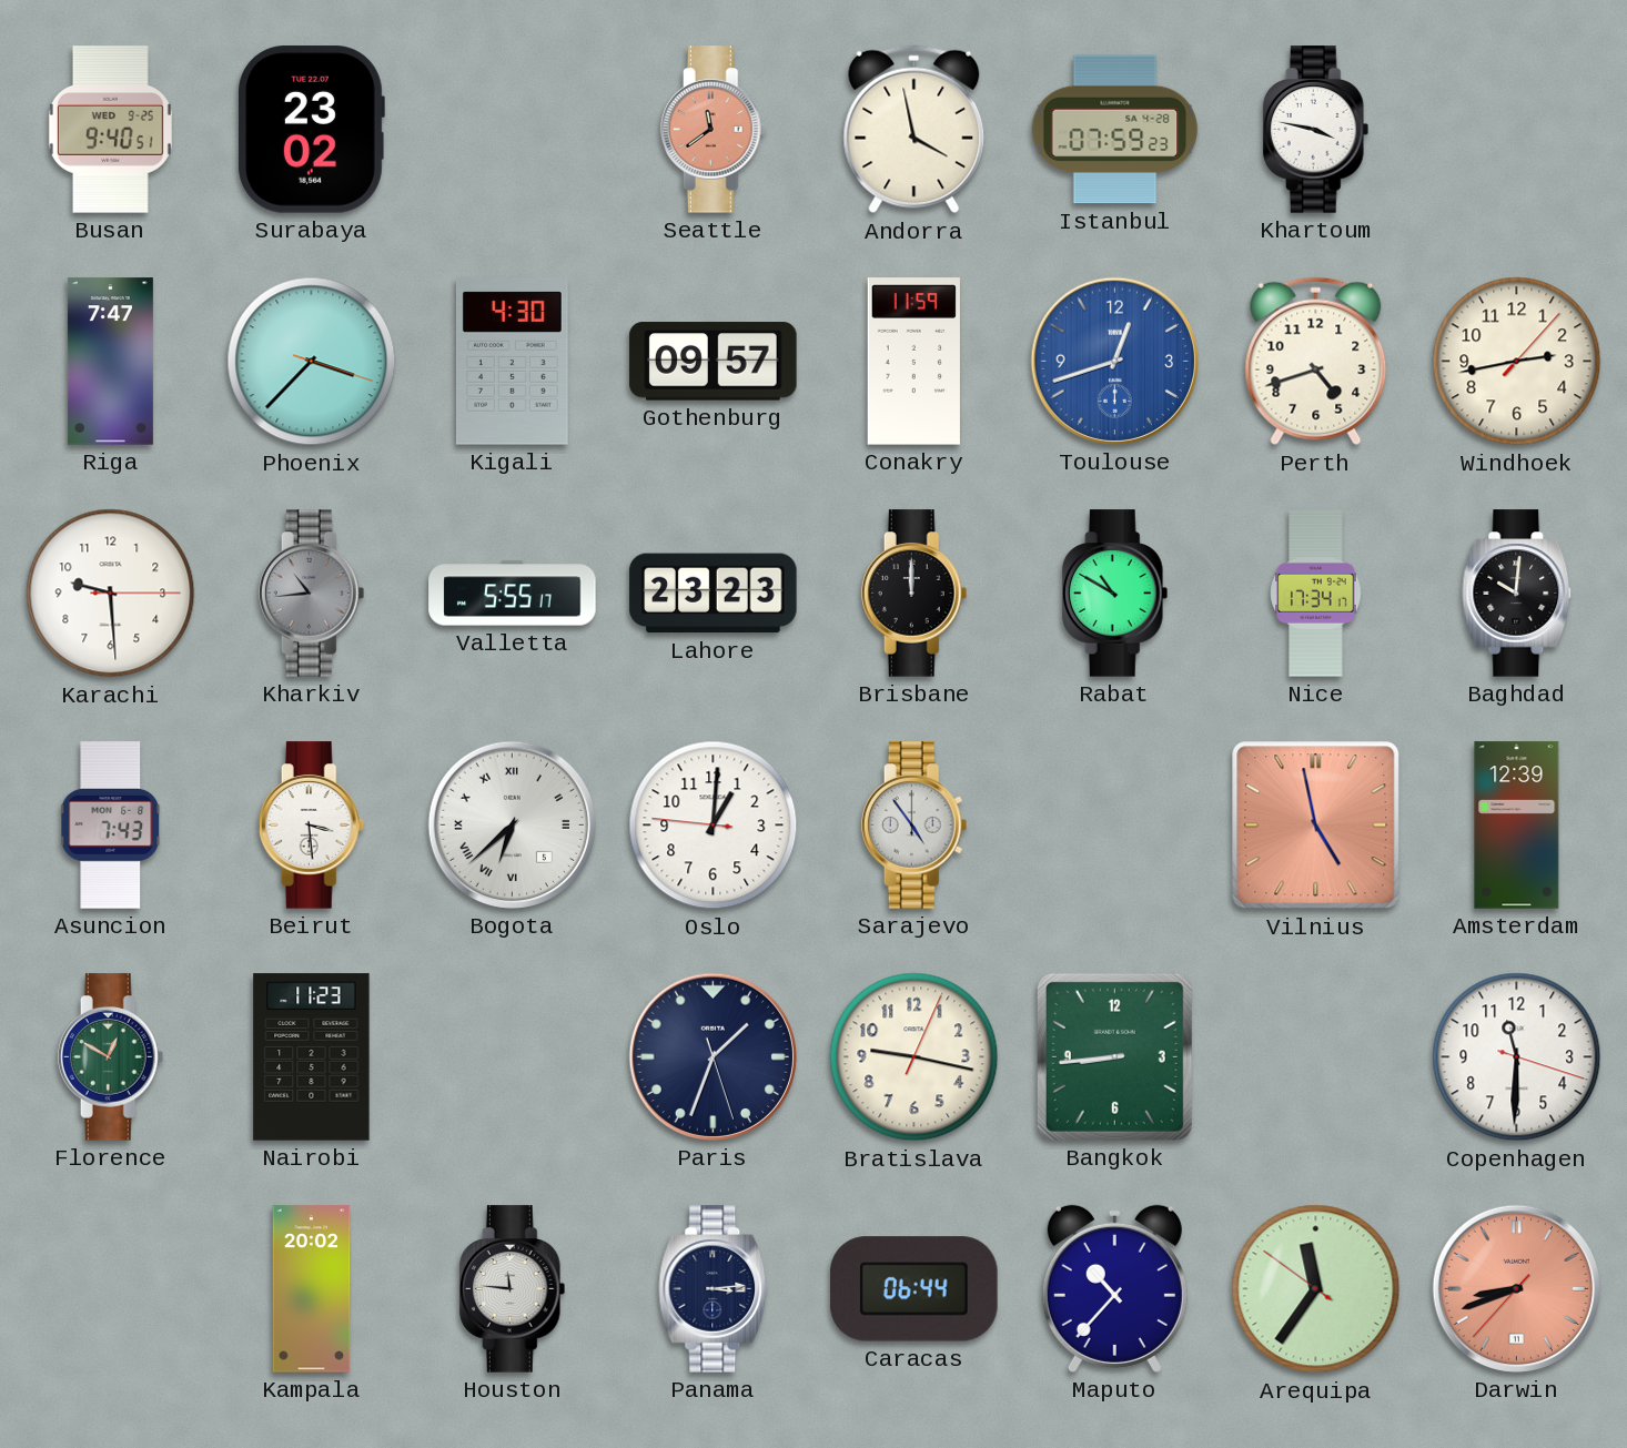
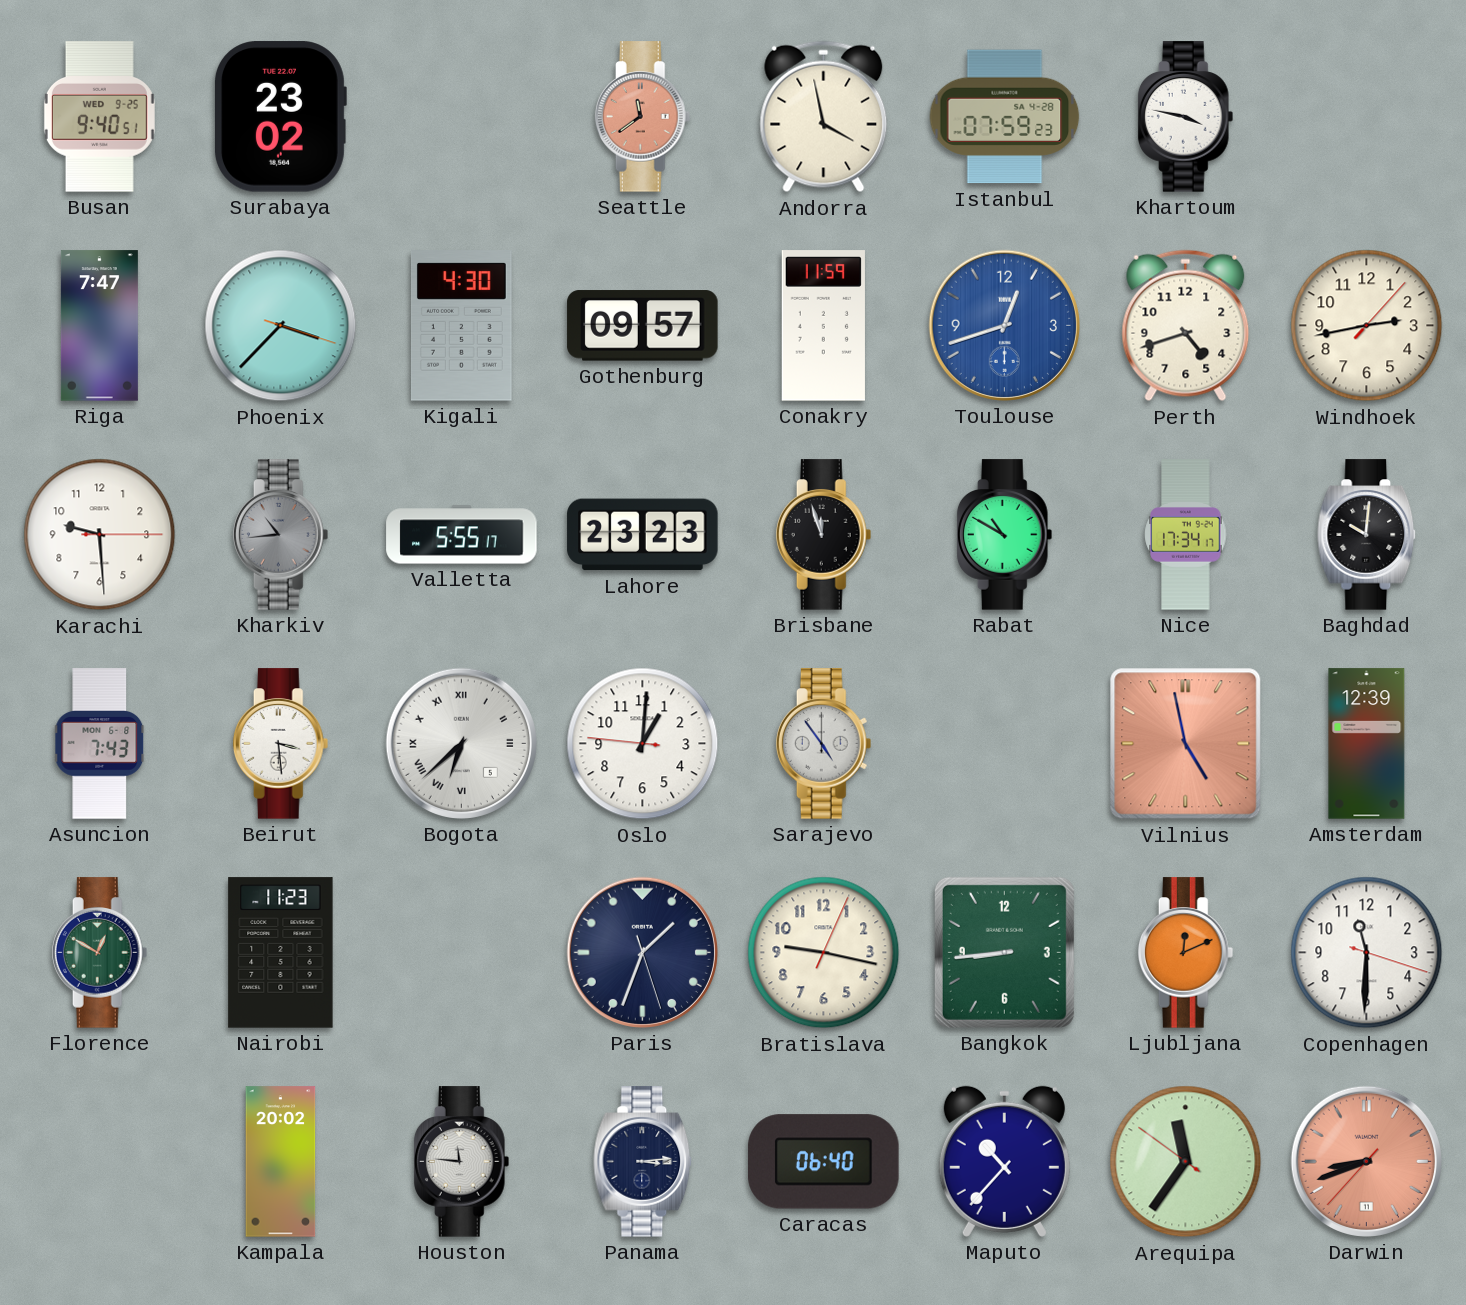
Brisbane: 12:00 -> 11:57
Ljubljana: none -> 12:11
Caracas: 06:44 -> 06:40
